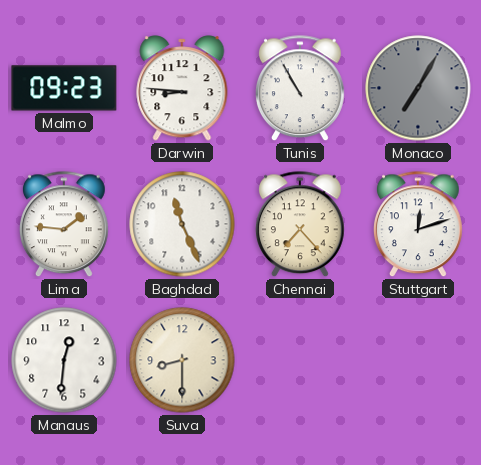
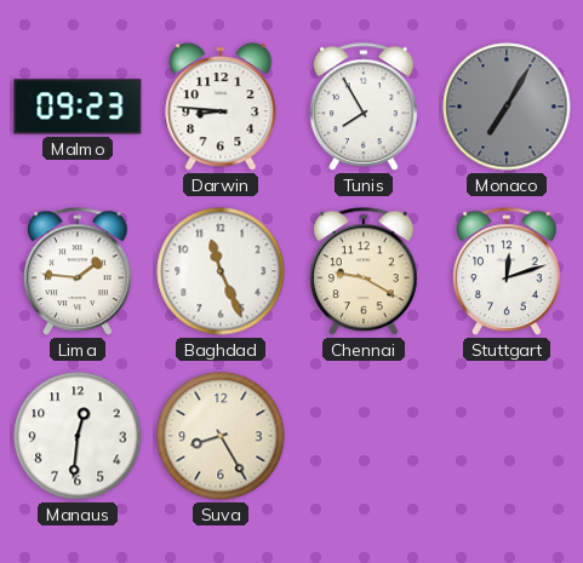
Tunis: 10:55 -> 7:55
Chennai: 7:23 -> 9:20
Suva: 8:30 -> 8:25
